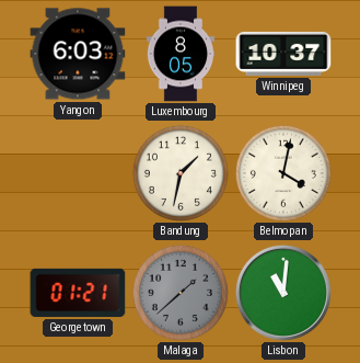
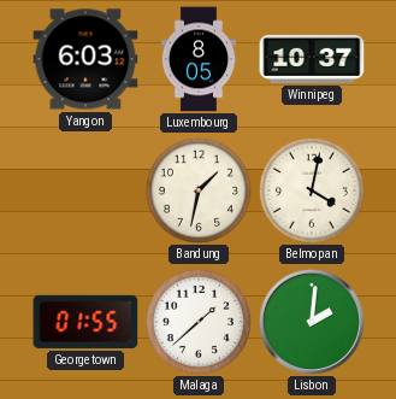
Georgetown: 01:21 -> 01:55
Malaga dial: grey -> white
Lisbon: 11:01 -> 2:01
